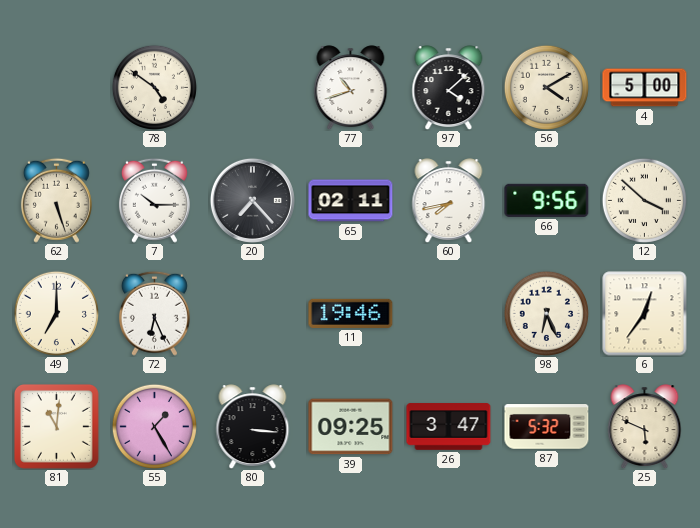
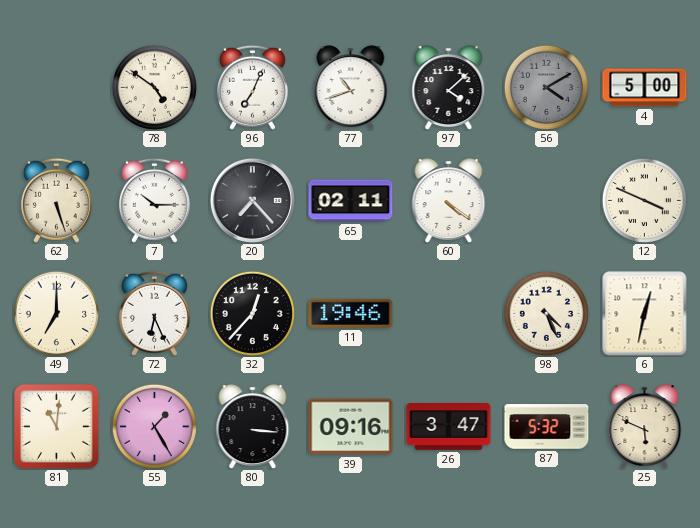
96: none -> 7:04
56 dial: cream -> grey
60: 7:43 -> 4:21
66: 9:56 -> none
12: 3:52 -> 3:49
32: none -> 12:37
98: 6:26 -> 4:26
6: 12:36 -> 12:32
39: 09:25 -> 09:16
